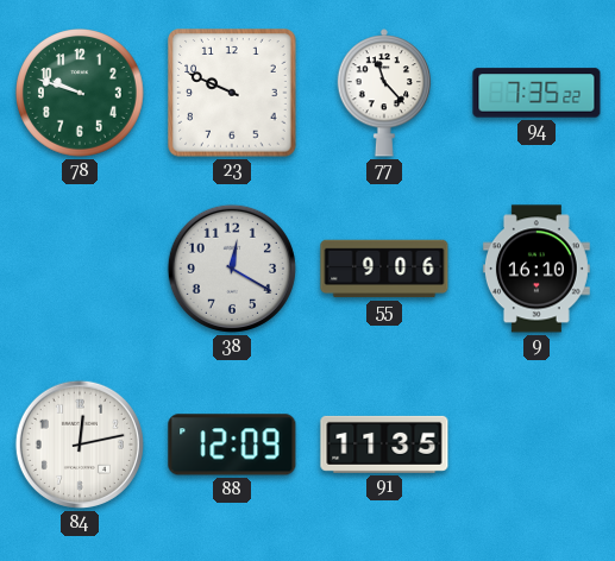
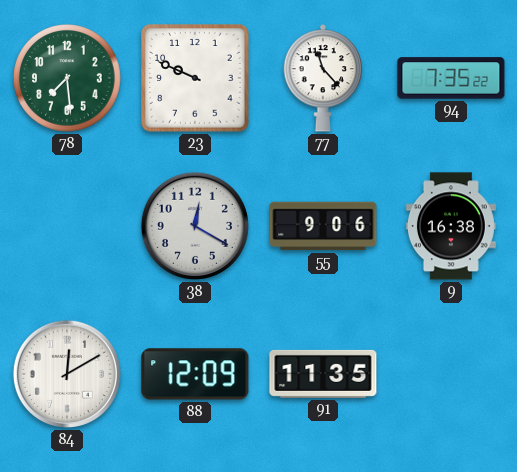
78: 9:48 -> 7:29
9: 16:10 -> 16:38
84: 12:13 -> 12:10
